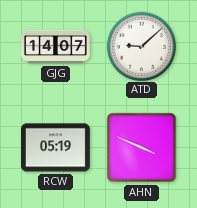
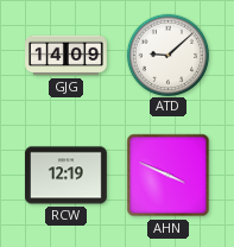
GJG: 14:07 -> 14:09
RCW: 05:19 -> 12:19
